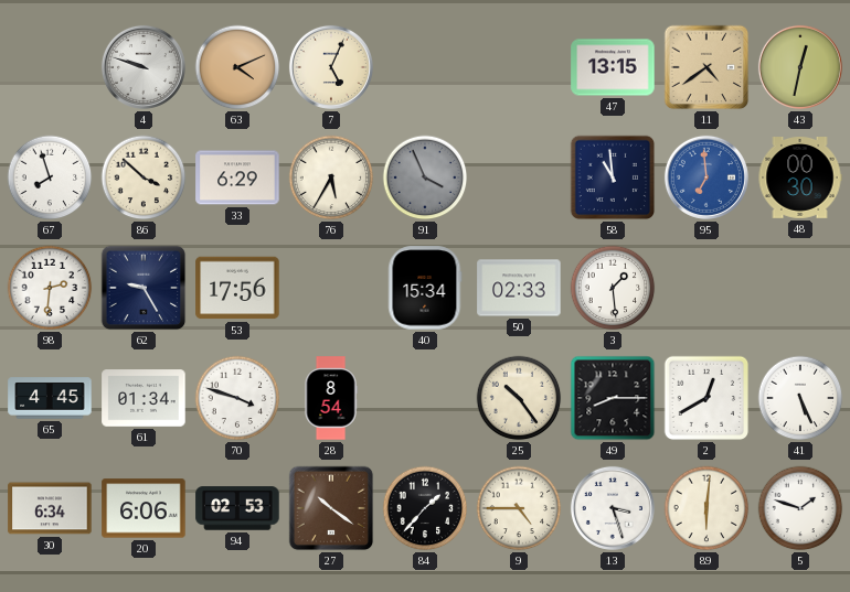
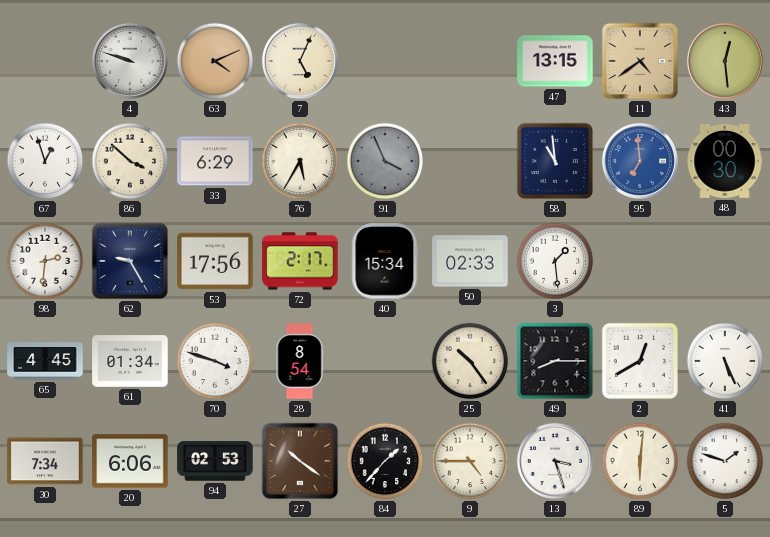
43: 12:32 -> 12:29
67: 7:57 -> 12:57
72: none -> 2:17
30: 6:34 -> 7:34
